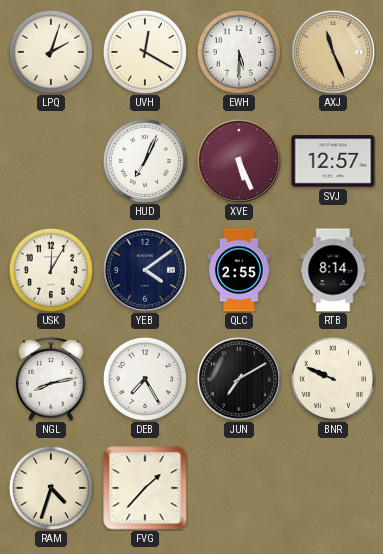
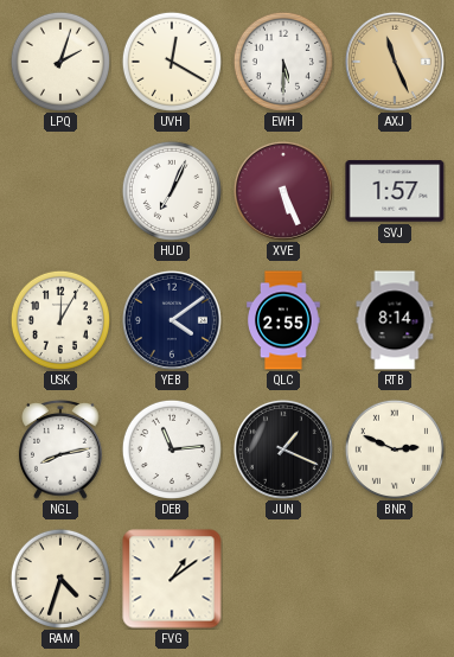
SVJ: 12:57 -> 1:57
DEB: 7:25 -> 11:14
JUN: 7:10 -> 1:19
BNR: 9:49 -> 2:49
FVG: 1:37 -> 1:09
